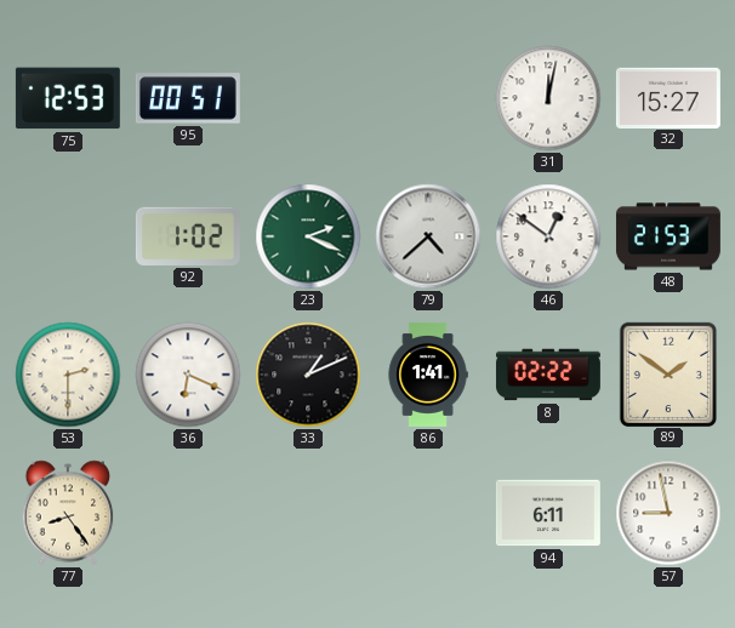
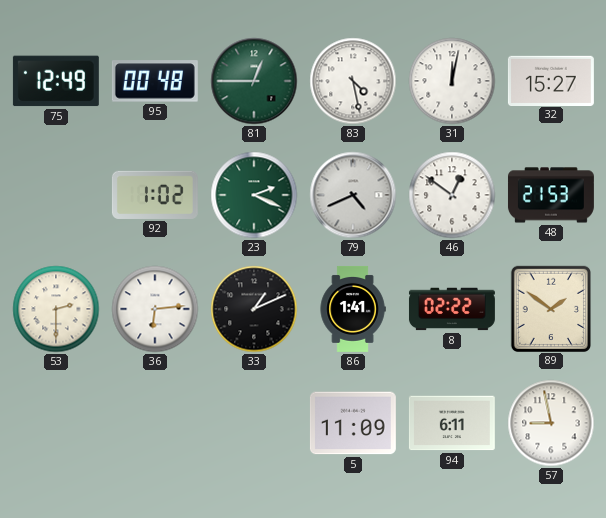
75: 12:53 -> 12:49
95: 00:51 -> 00:48
81: none -> 12:45
83: none -> 4:28
79: 4:38 -> 4:41
36: 6:19 -> 6:14
77: 8:24 -> none
5: none -> 11:09
